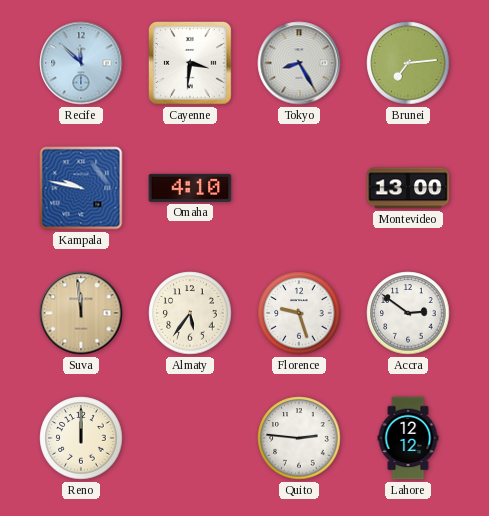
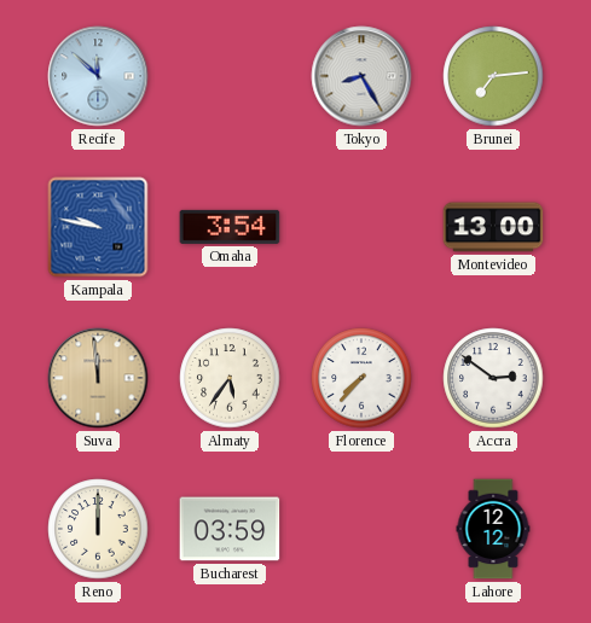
Cayenne: 3:31 -> none
Omaha: 4:10 -> 3:54
Florence: 9:27 -> 7:37
Bucharest: none -> 03:59
Quito: 2:46 -> none
